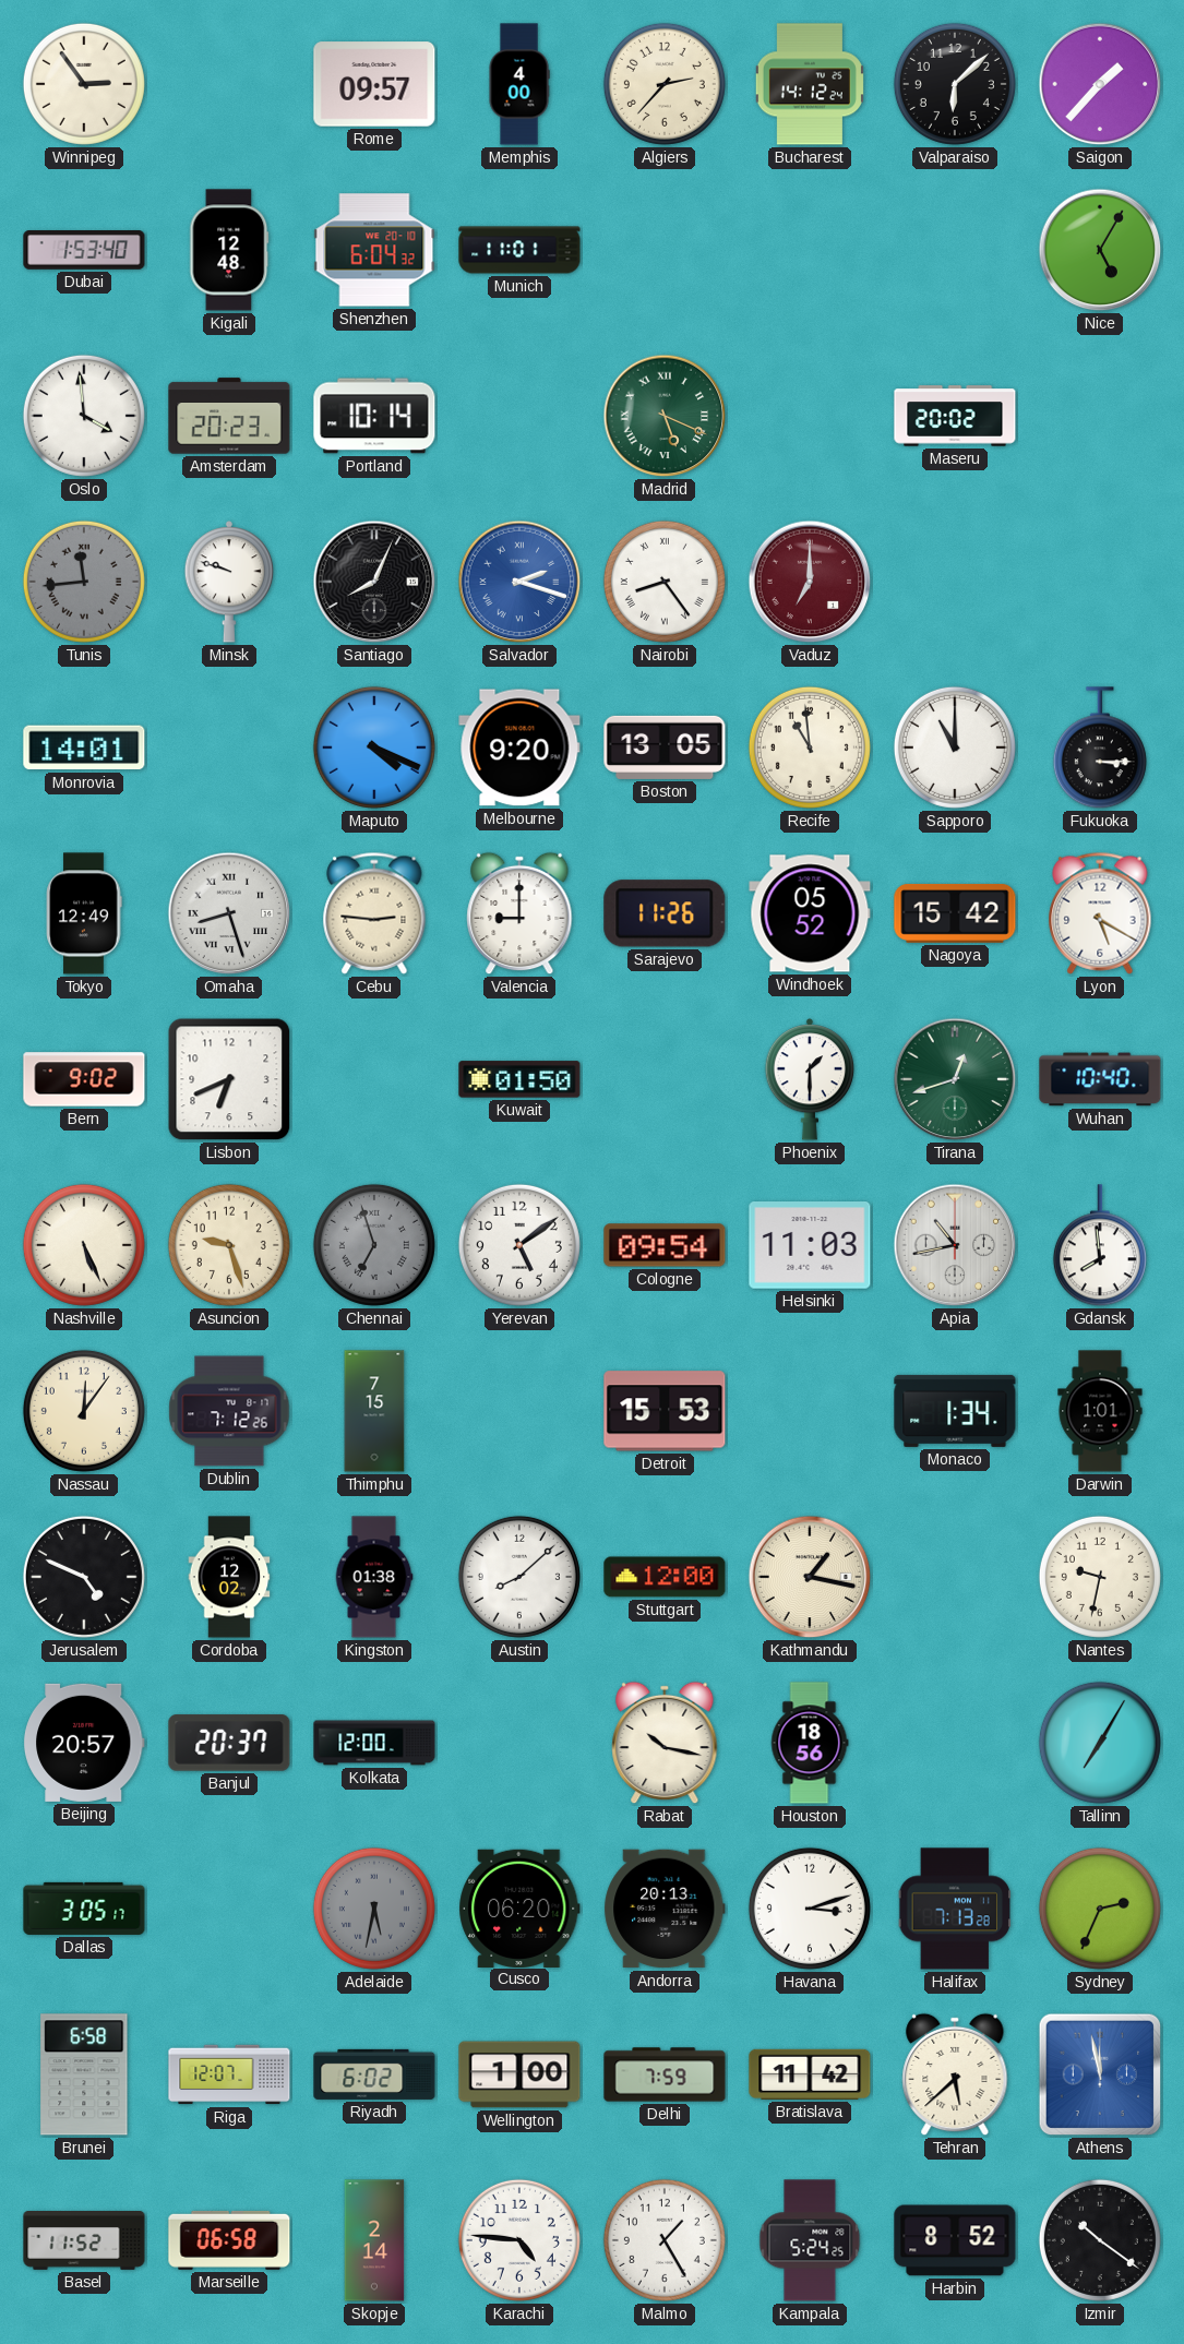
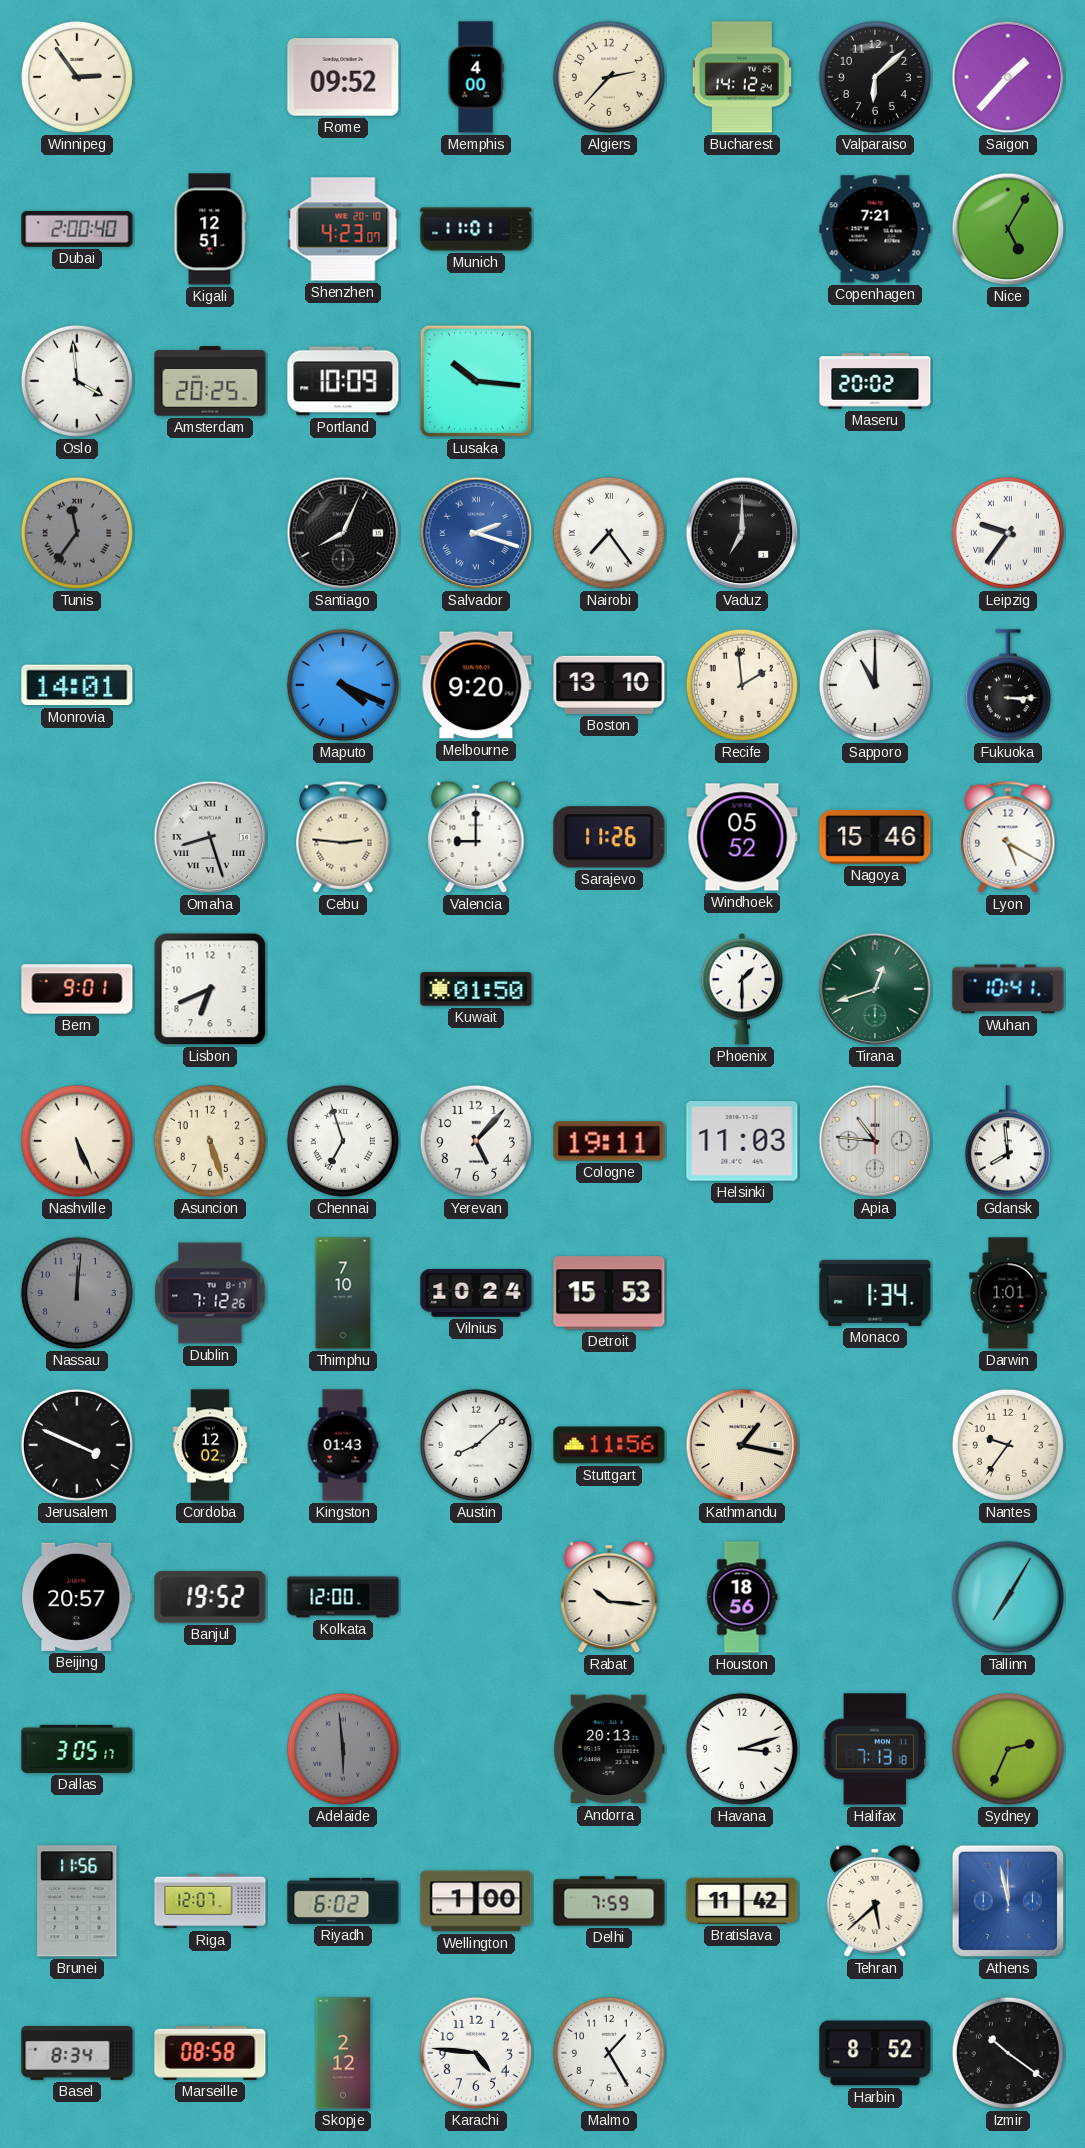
Rome: 09:57 -> 09:52
Dubai: 1:53 -> 2:00
Kigali: 12:48 -> 12:51
Shenzhen: 6:04 -> 4:23
Copenhagen: none -> 7:21
Amsterdam: 20:23 -> 20:25
Portland: 10:14 -> 10:09
Lusaka: none -> 10:16
Madrid: 5:19 -> none
Tunis: 11:44 -> 11:36
Minsk: 9:48 -> none
Nairobi: 8:24 -> 7:24
Vaduz dial: burgundy -> black
Leipzig: none -> 9:36
Boston: 13:05 -> 13:10
Recife: 10:59 -> 1:59
Tokyo: 12:49 -> none
Nagoya: 15:42 -> 15:46
Bern: 9:02 -> 9:01
Wuhan: 10:40 -> 10:41
Asuncion: 9:27 -> 5:27
Chennai dial: grey -> white
Yerevan: 5:09 -> 5:07
Cologne: 09:54 -> 19:11
Apia: 10:43 -> 10:46
Nassau: 12:06 -> 12:01
Nassau dial: cream -> grey
Thimphu: 7:15 -> 7:10
Vilnius: none -> 10:24
Jerusalem: 4:49 -> 3:49
Kingston: 01:38 -> 01:43
Stuttgart: 12:00 -> 11:56
Nantes: 9:32 -> 9:36
Banjul: 20:37 -> 19:52
Rabat: 10:17 -> 10:16
Adelaide: 5:32 -> 5:59
Cusco: 06:20 -> none
Halifax: 7:13:28 -> 7:13:18
Brunei: 6:58 -> 11:56
Basel: 11:52 -> 8:34
Marseille: 06:58 -> 08:58
Skopje: 2:14 -> 2:12
Kampala: 5:24 -> none
